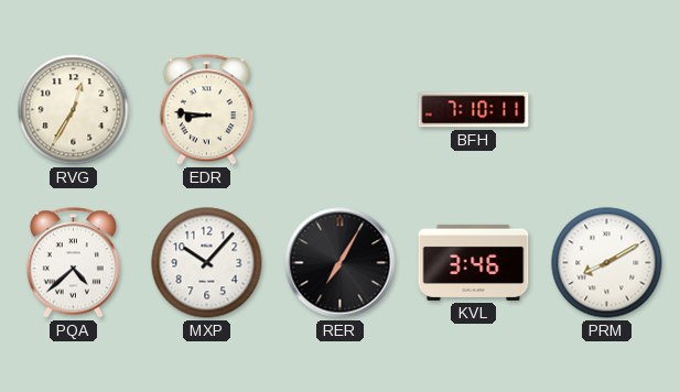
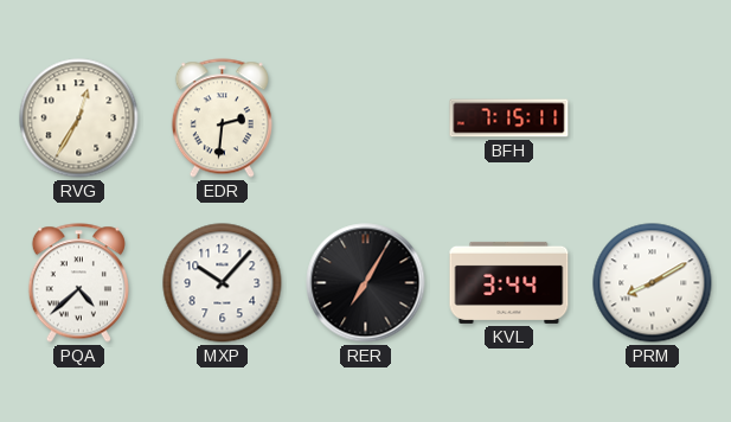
EDR: 8:46 -> 2:31
BFH: 7:10 -> 7:15
KVL: 3:46 -> 3:44
